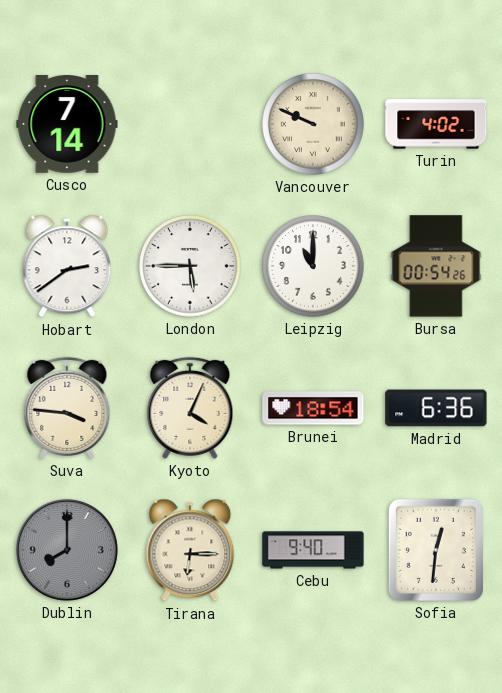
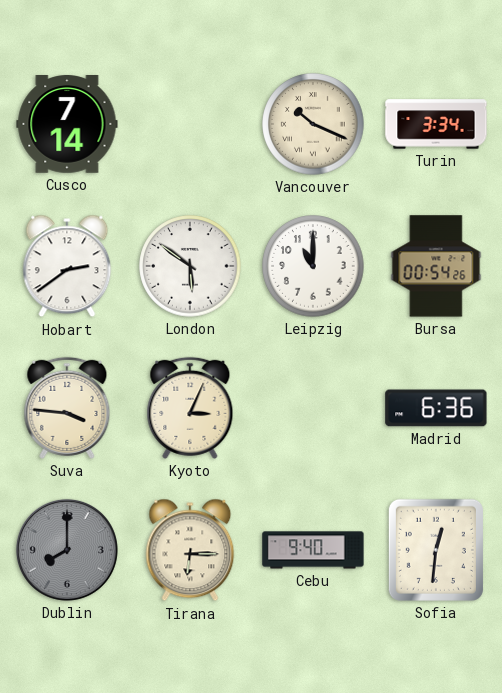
Vancouver: 9:49 -> 10:19
Turin: 4:02 -> 3:34
London: 5:45 -> 5:51
Kyoto: 4:04 -> 3:04
Brunei: 18:54 -> none
